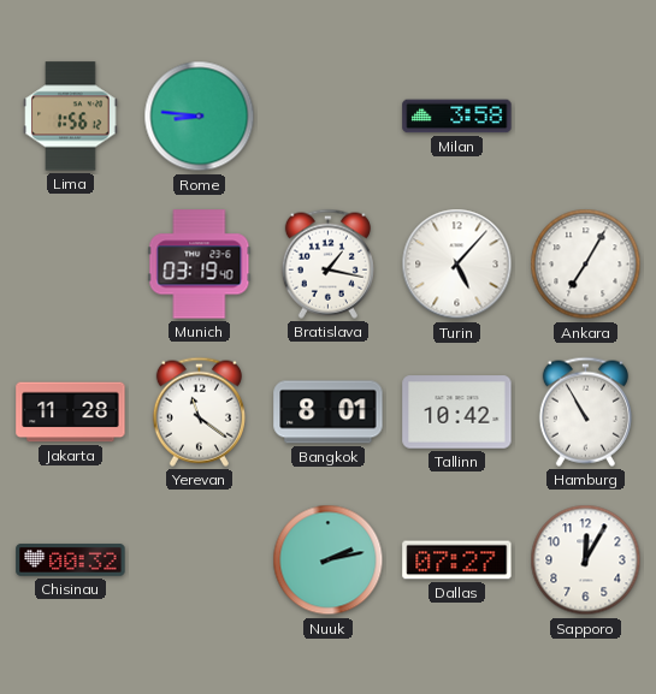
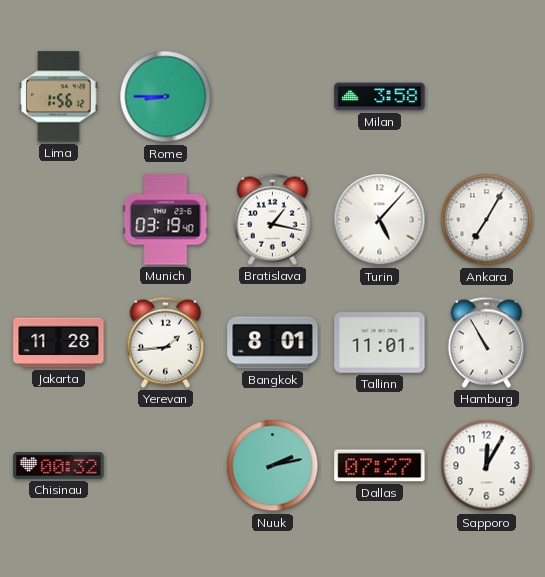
Rome: 8:46 -> 8:45
Yerevan: 11:21 -> 1:44
Tallinn: 10:42 -> 11:01
